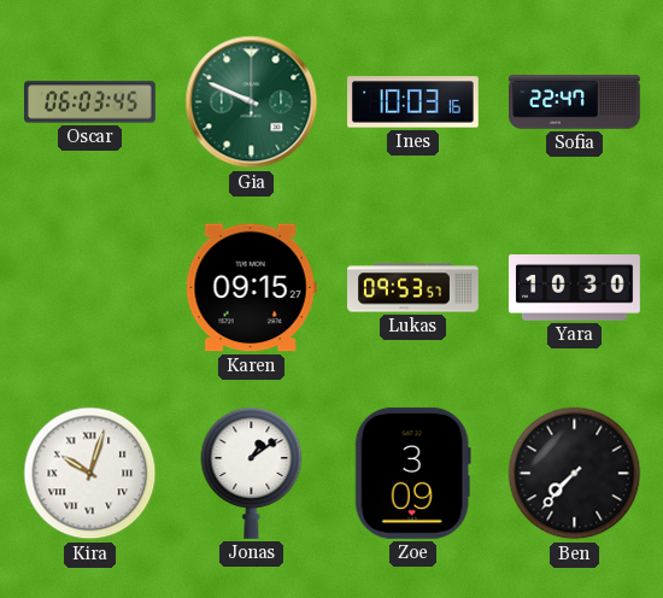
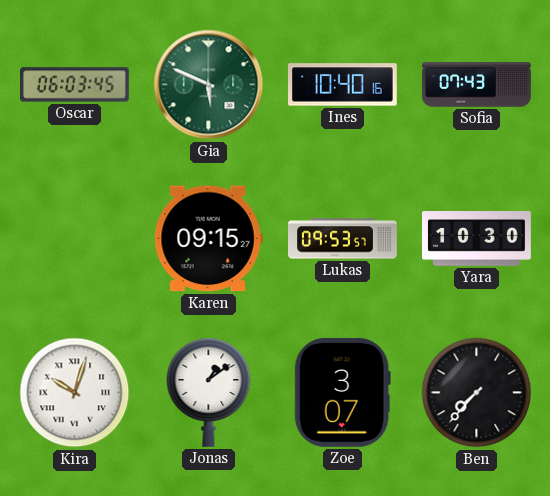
Gia: 9:49 -> 5:49
Ines: 10:03 -> 10:40
Sofia: 22:47 -> 07:43
Zoe: 3:09 -> 3:07
